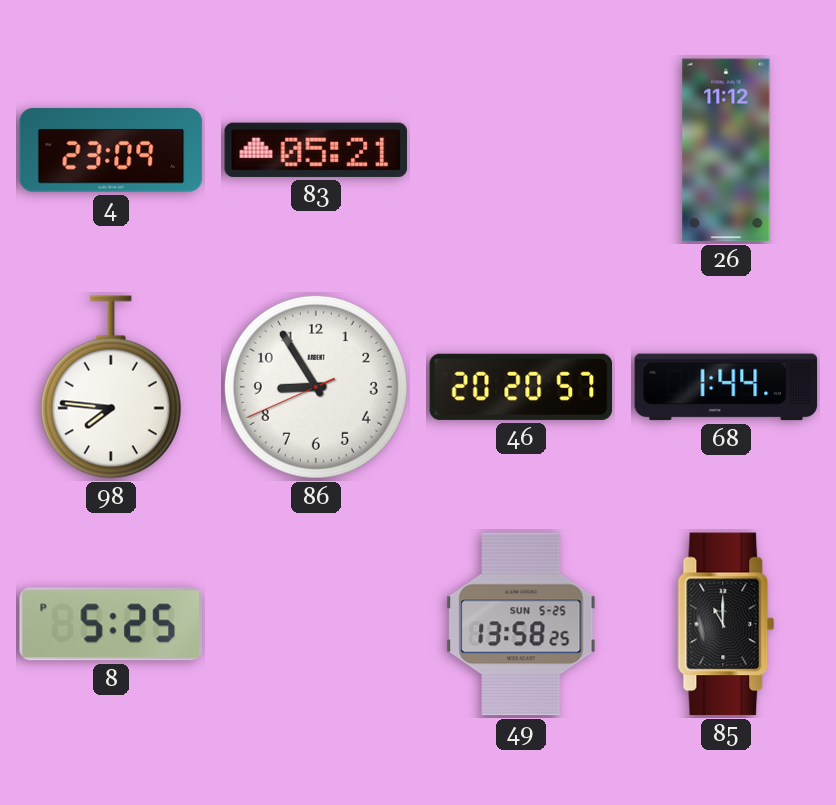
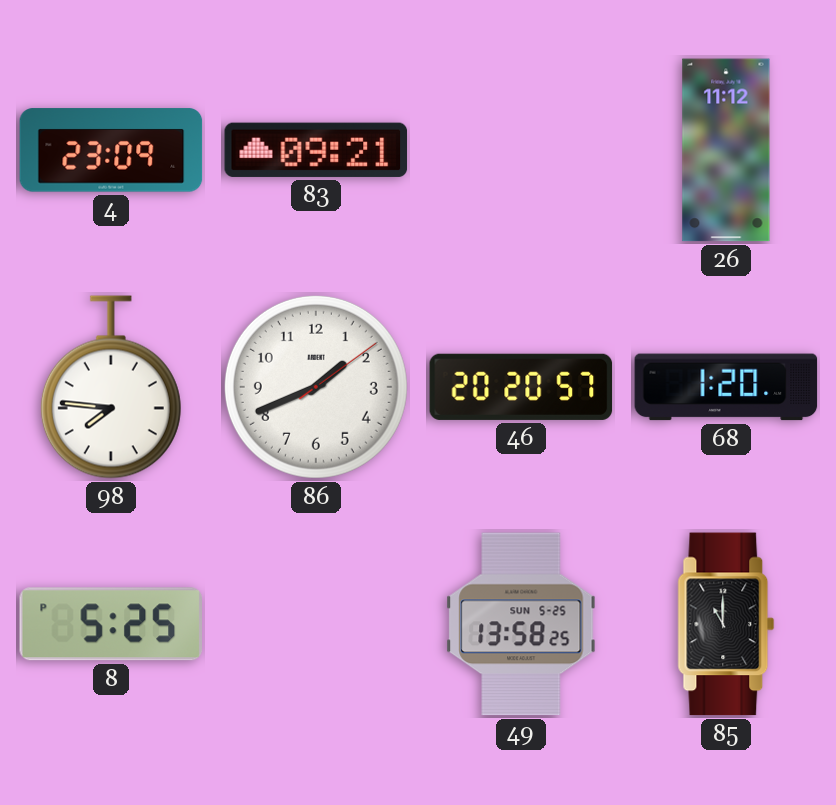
83: 05:21 -> 09:21
86: 8:54 -> 1:41
68: 1:44 -> 1:20
